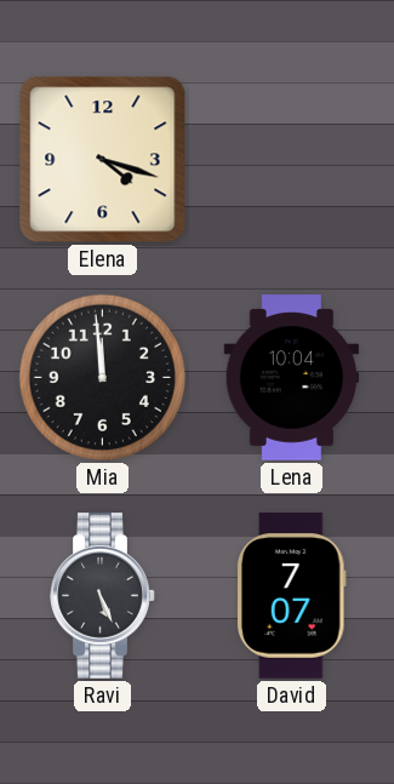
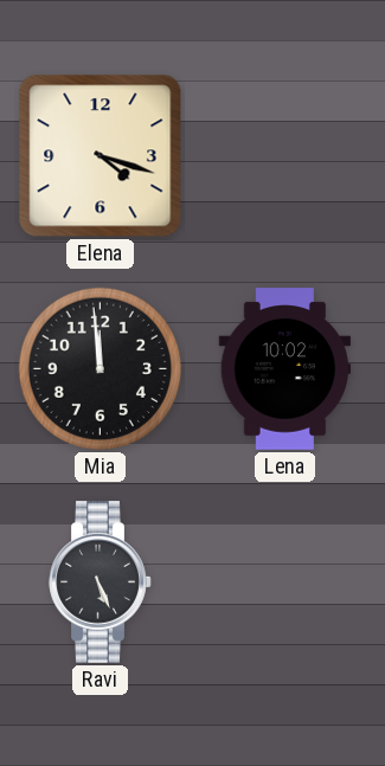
Lena: 10:04 -> 10:02
David: 7:07 -> none
